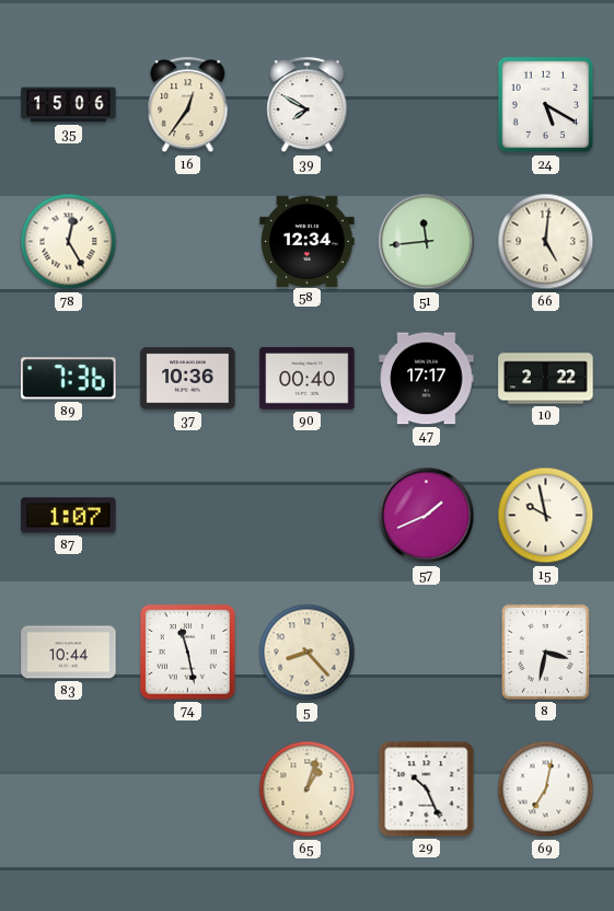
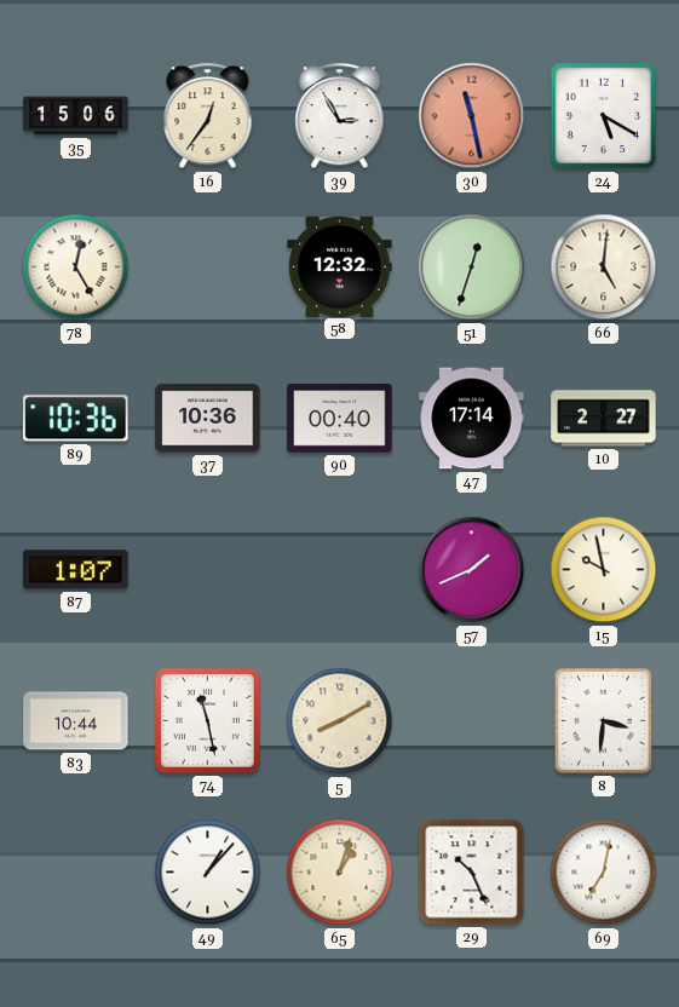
39: 7:50 -> 2:55
30: none -> 11:28
58: 12:34 -> 12:32
51: 11:44 -> 12:33
89: 7:36 -> 10:36
47: 17:17 -> 17:14
10: 2:22 -> 2:27
5: 8:23 -> 8:10
8: 3:32 -> 3:31
49: none -> 1:07
